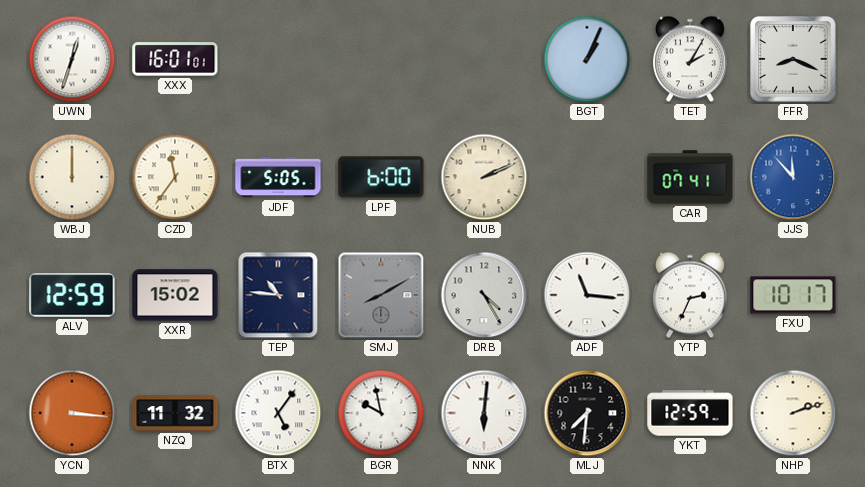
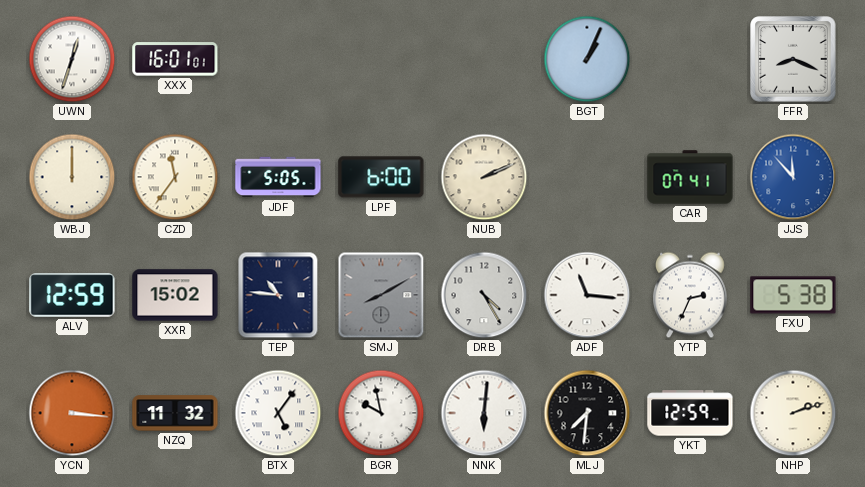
TET: 2:05 -> none
FXU: 10:17 -> 5:38
